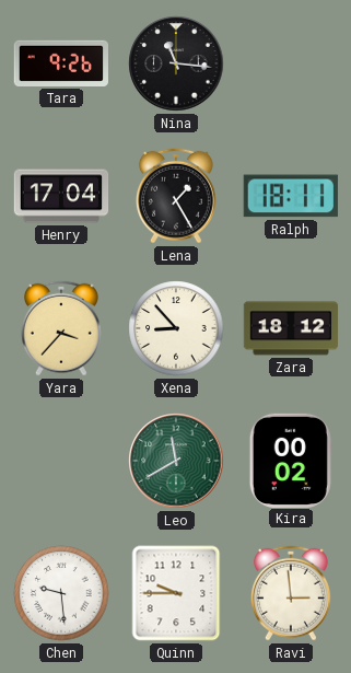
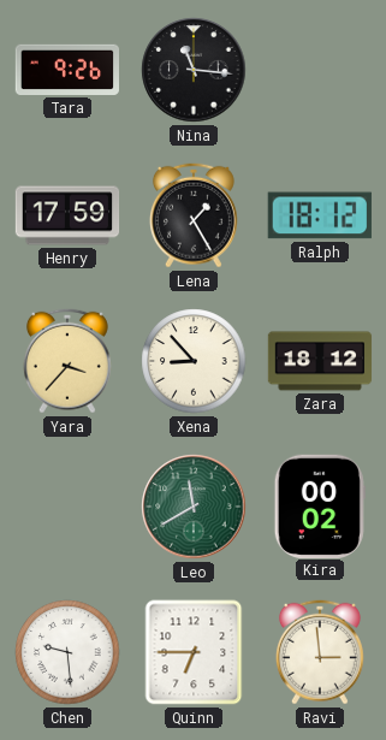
Henry: 17:04 -> 17:59
Ralph: 18:11 -> 18:12
Quinn: 9:45 -> 6:45
